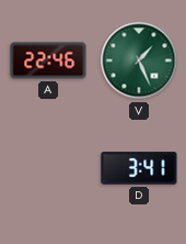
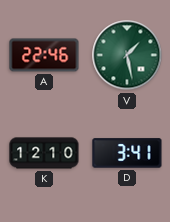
V: 1:26 -> 1:28
K: none -> 12:10
